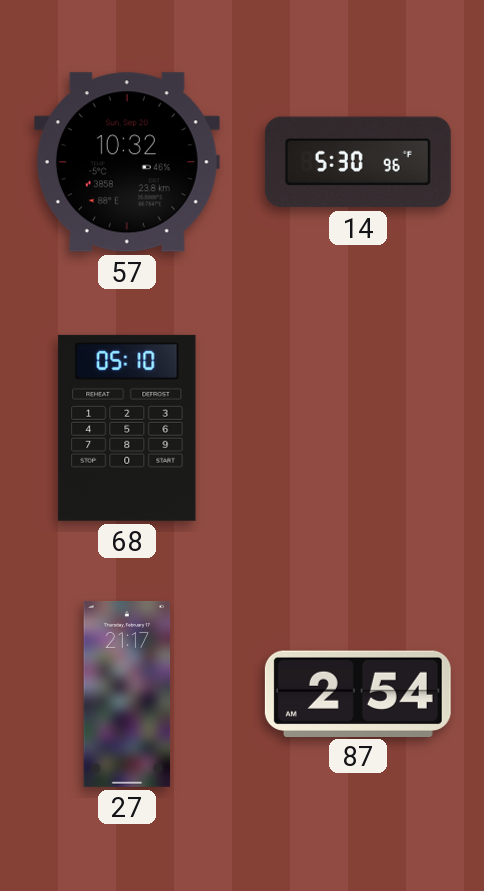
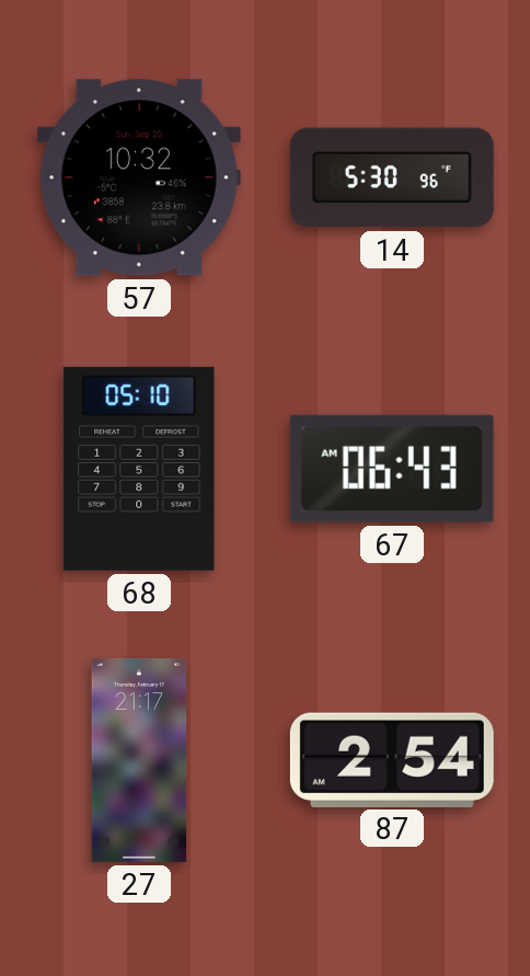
67: none -> 06:43
